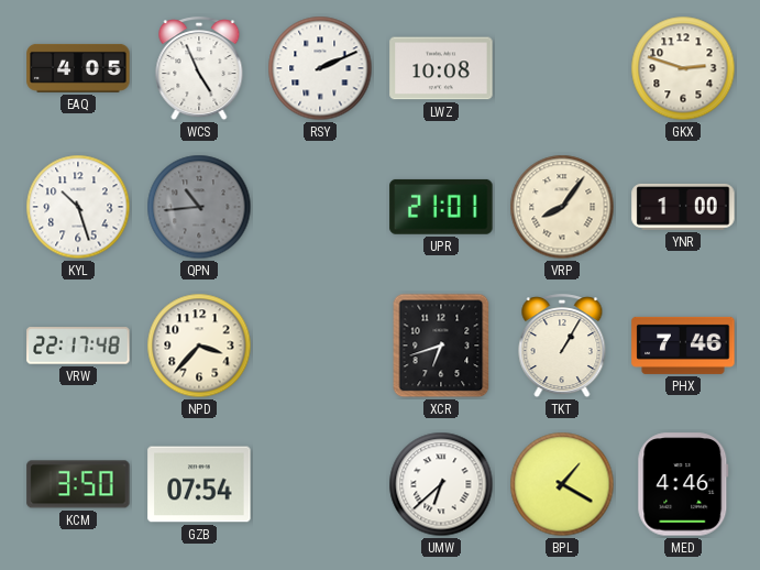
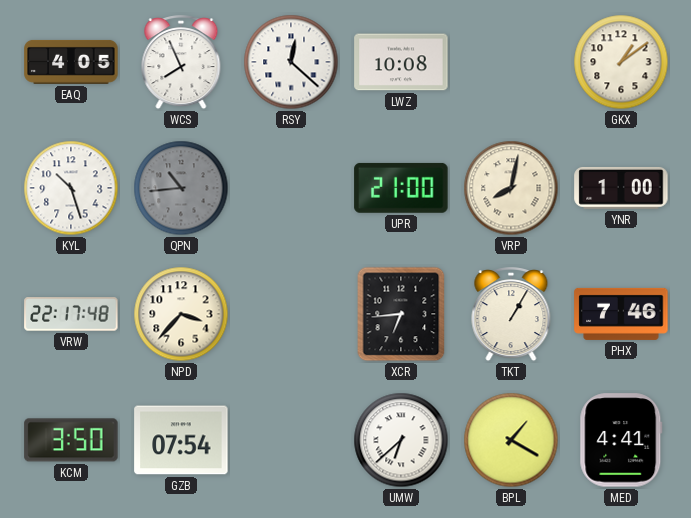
WCS: 4:56 -> 7:56
RSY: 2:11 -> 12:22
GKX: 2:48 -> 1:09
UPR: 21:01 -> 21:00
VRP: 8:06 -> 8:02
XCR: 6:42 -> 6:44
MED: 4:46 -> 4:41
